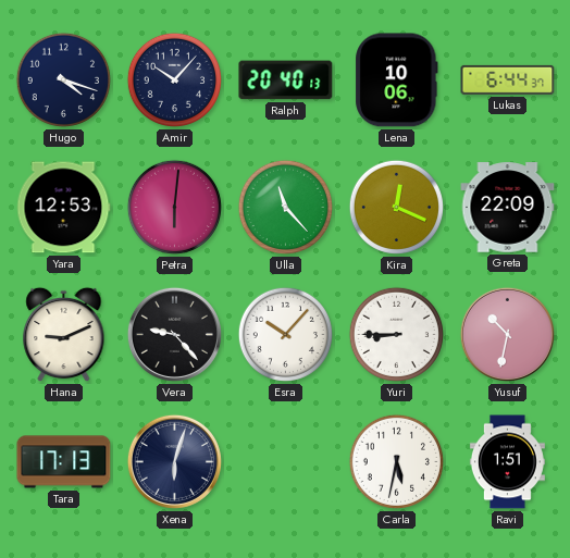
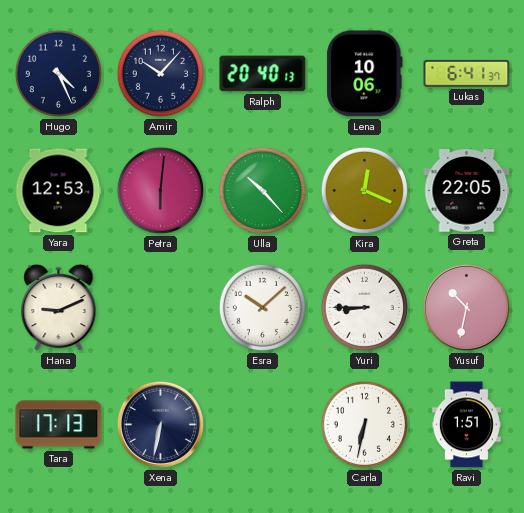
Hugo: 4:18 -> 4:26
Lukas: 6:44 -> 6:41
Ulla: 11:23 -> 10:23
Greta: 22:09 -> 22:05
Vera: 9:23 -> none
Esra: 10:07 -> 10:08
Xena: 6:03 -> 6:32
Carla: 5:32 -> 6:32
